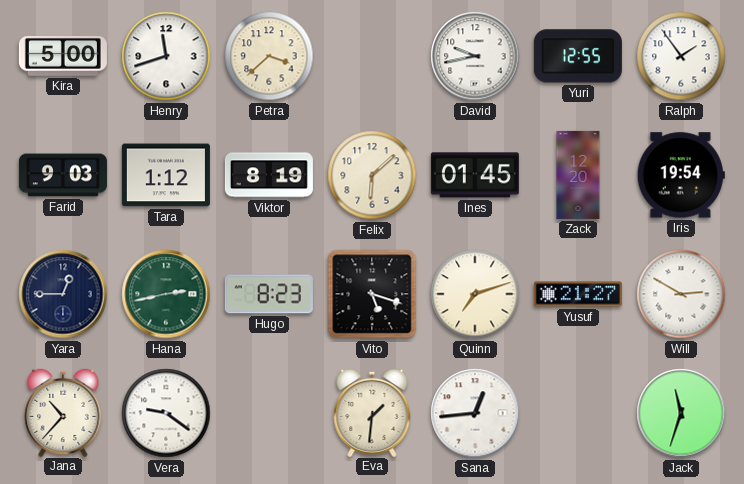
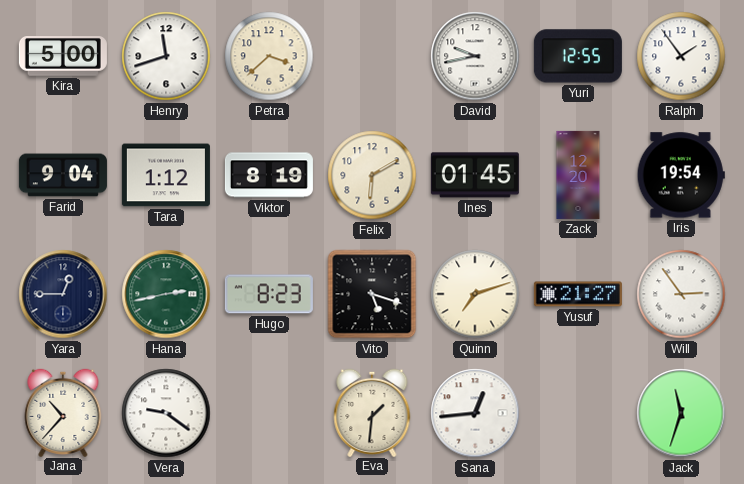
Farid: 9:03 -> 9:04
Felix: 6:08 -> 6:10
Will: 2:50 -> 2:54
